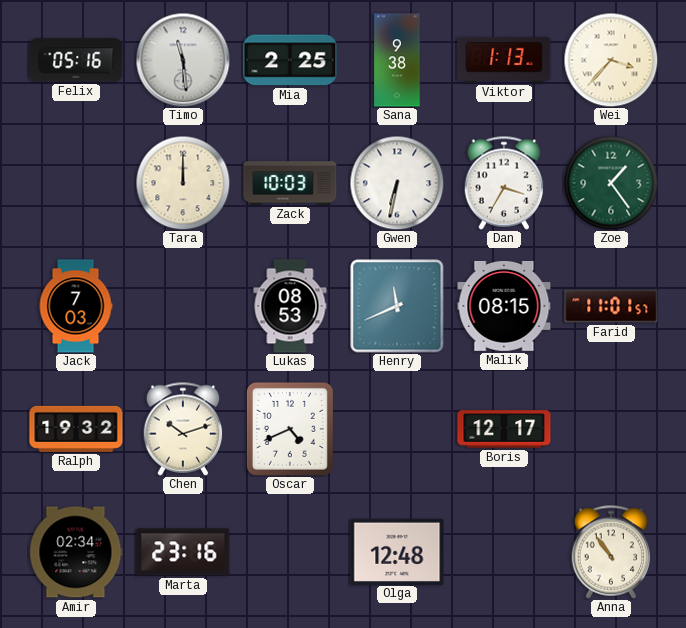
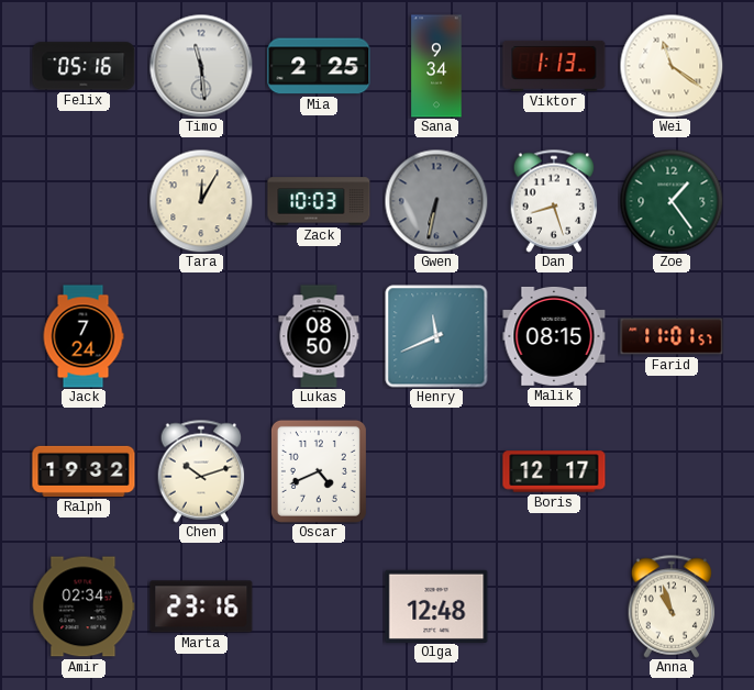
Sana: 9:38 -> 9:34
Wei: 3:37 -> 11:21
Tara: 12:00 -> 12:05
Gwen dial: white -> grey
Dan: 3:35 -> 8:27
Jack: 7:03 -> 7:24
Lukas: 08:53 -> 08:50
Anna: 10:54 -> 10:57
